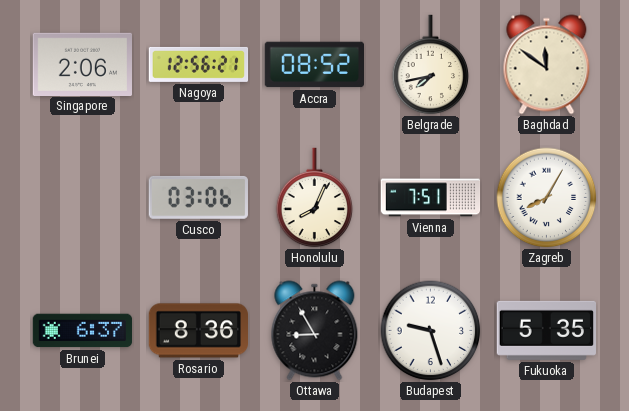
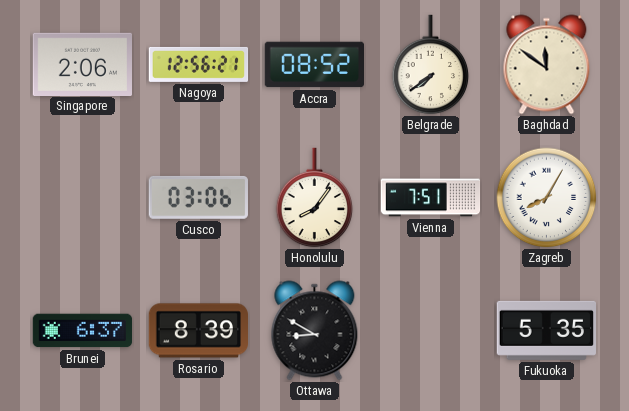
Belgrade: 7:43 -> 7:39
Honolulu: 8:04 -> 8:06
Rosario: 8:36 -> 8:39
Ottawa: 8:55 -> 8:50
Budapest: 9:27 -> none
